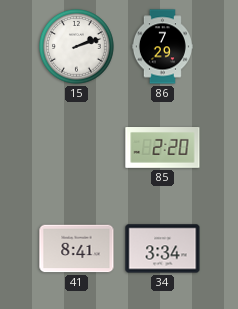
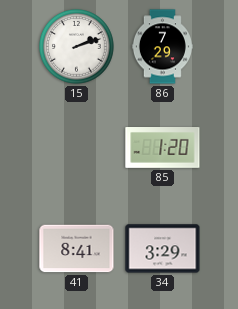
85: 2:20 -> 1:20
34: 3:34 -> 3:29
